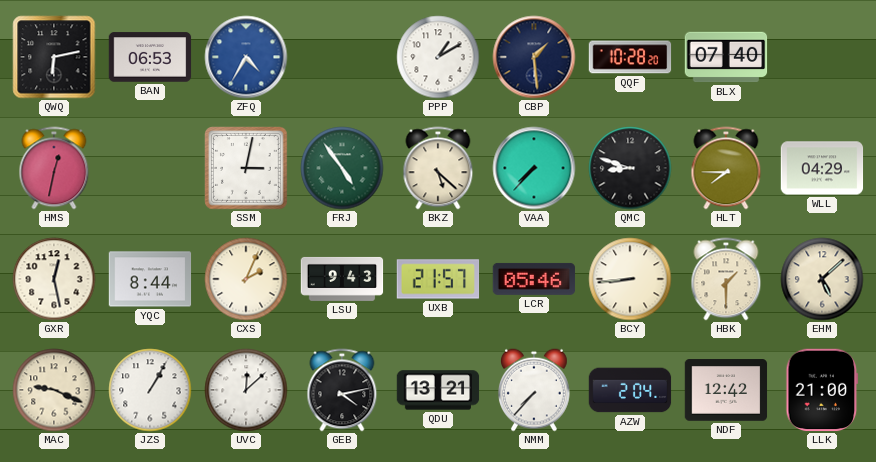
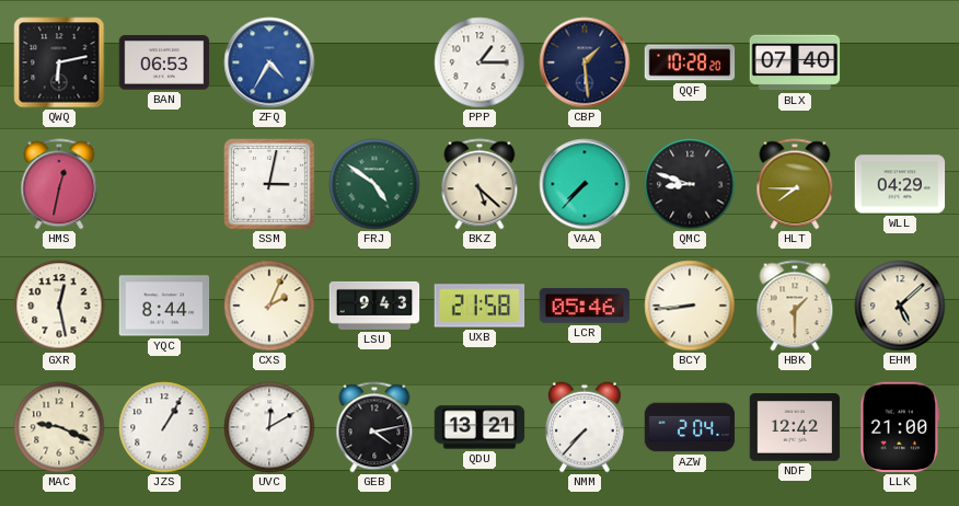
PPP: 1:10 -> 1:15
FRJ: 4:54 -> 4:51
UXB: 21:57 -> 21:58
UVC: 12:08 -> 12:10
